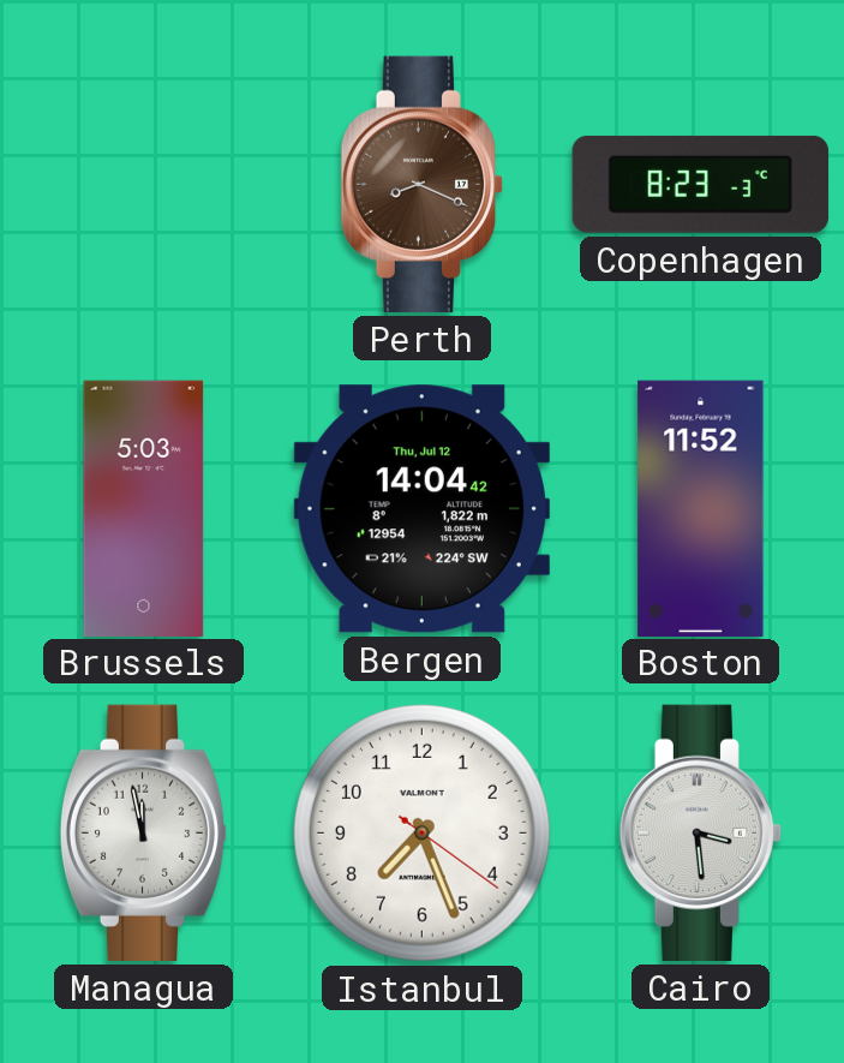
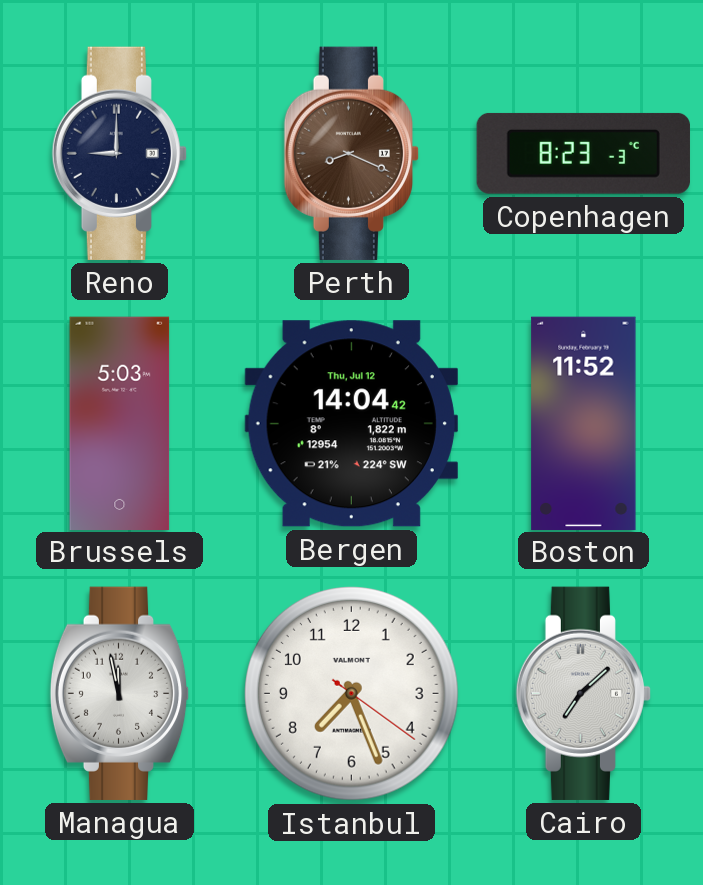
Reno: none -> 9:00
Cairo: 3:29 -> 7:08
